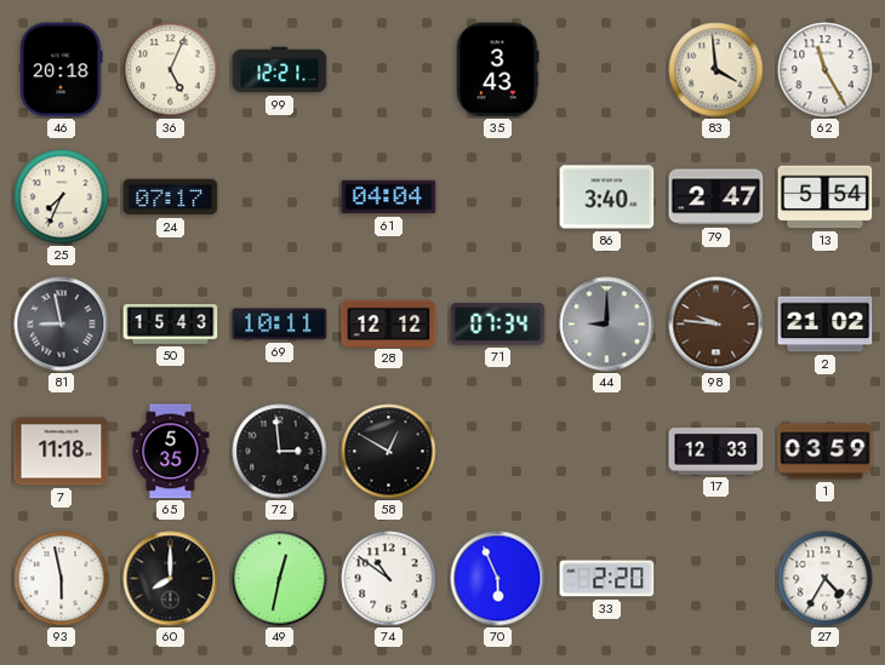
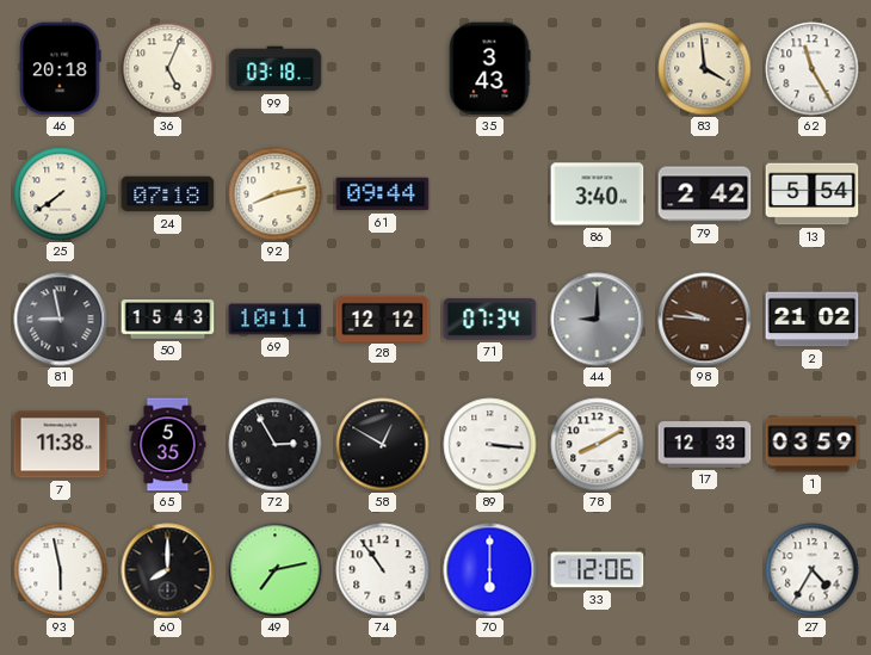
99: 12:21 -> 03:18
25: 7:34 -> 7:39
24: 07:17 -> 07:18
92: none -> 8:13
61: 04:04 -> 09:44
79: 2:47 -> 2:42
7: 11:18 -> 11:38
72: 2:59 -> 2:55
89: none -> 3:16
78: none -> 8:10
49: 12:32 -> 7:13
74: 10:51 -> 10:54
70: 5:56 -> 6:00
33: 2:20 -> 12:06
